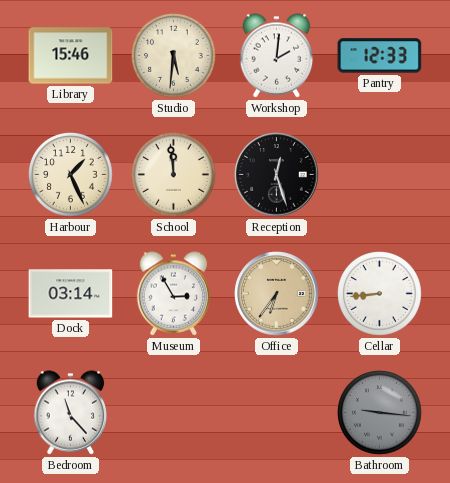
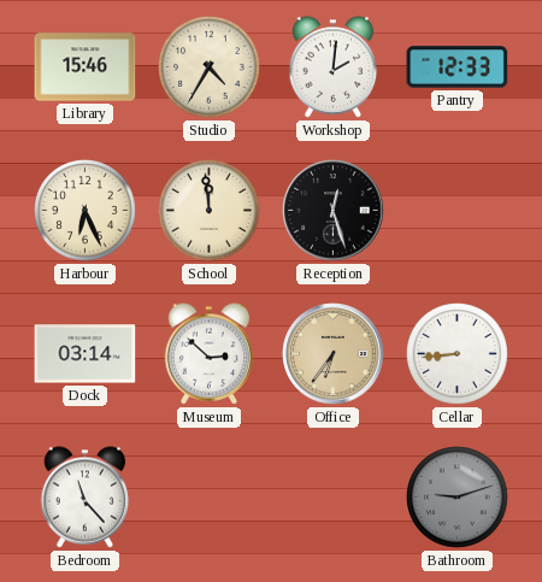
Studio: 5:31 -> 4:35
Harbour: 1:26 -> 6:26
Museum: 2:55 -> 2:52
Bathroom: 9:16 -> 9:12
